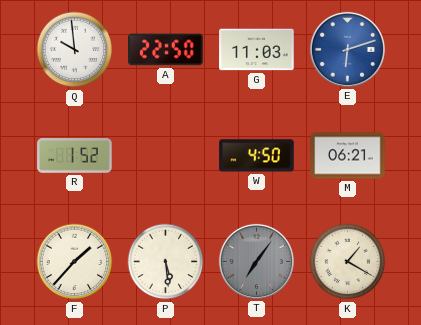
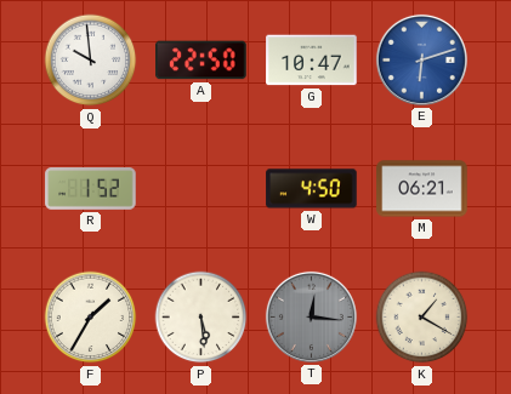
G: 11:03 -> 10:47
F: 1:37 -> 1:35
T: 7:06 -> 12:16
